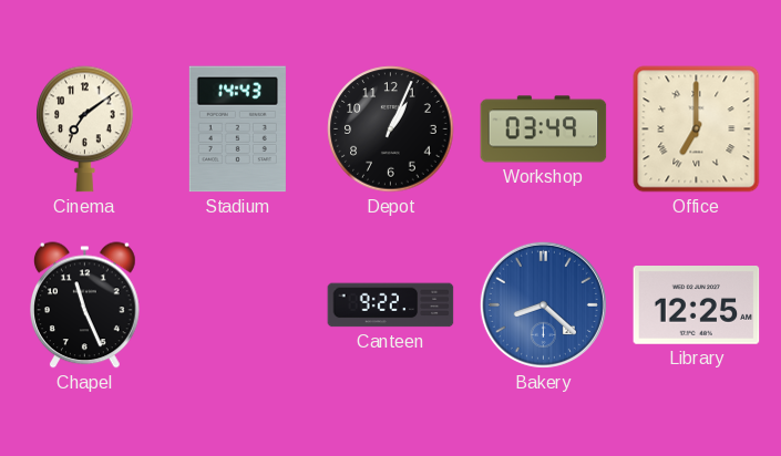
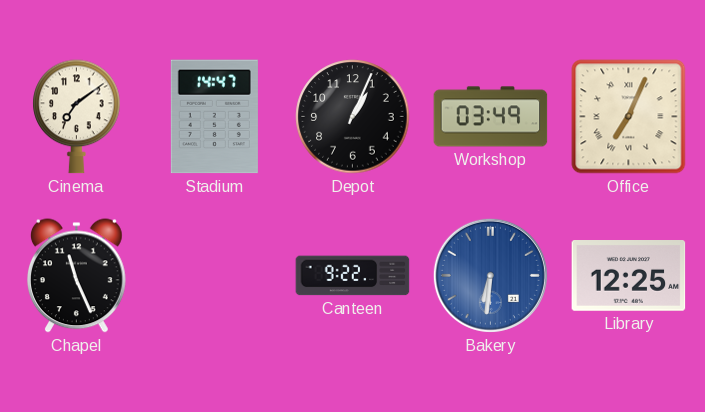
Stadium: 14:43 -> 14:47
Office: 7:00 -> 7:04
Bakery: 8:22 -> 6:31
